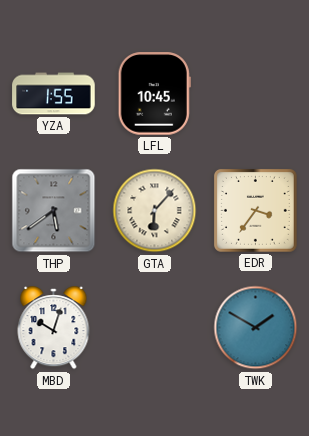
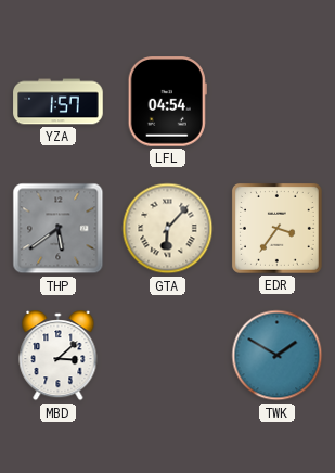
YZA: 1:55 -> 1:57
LFL: 10:45 -> 04:54
MBD: 10:03 -> 3:08
